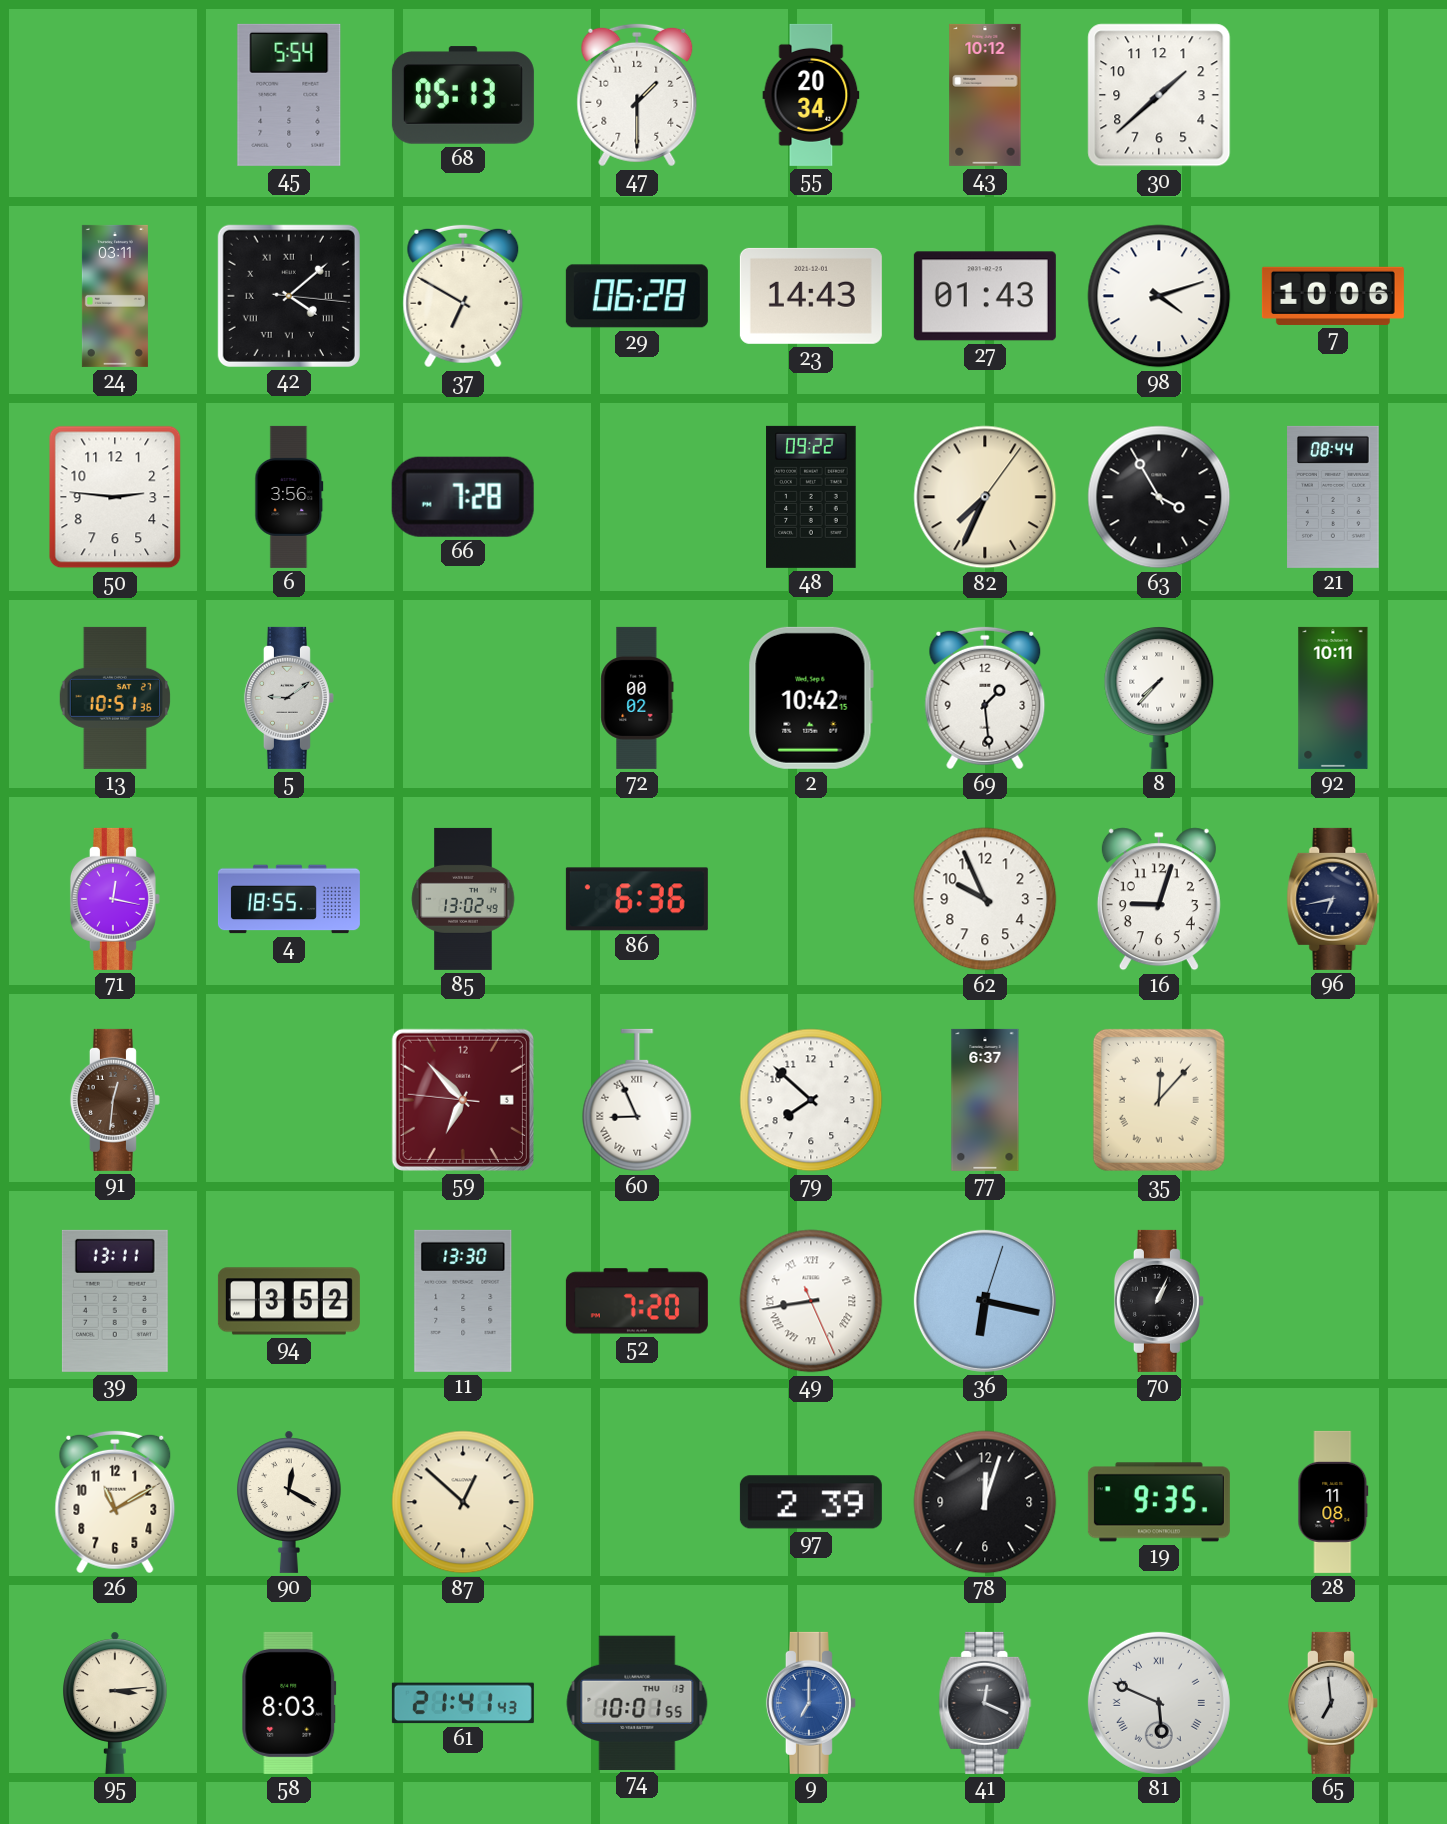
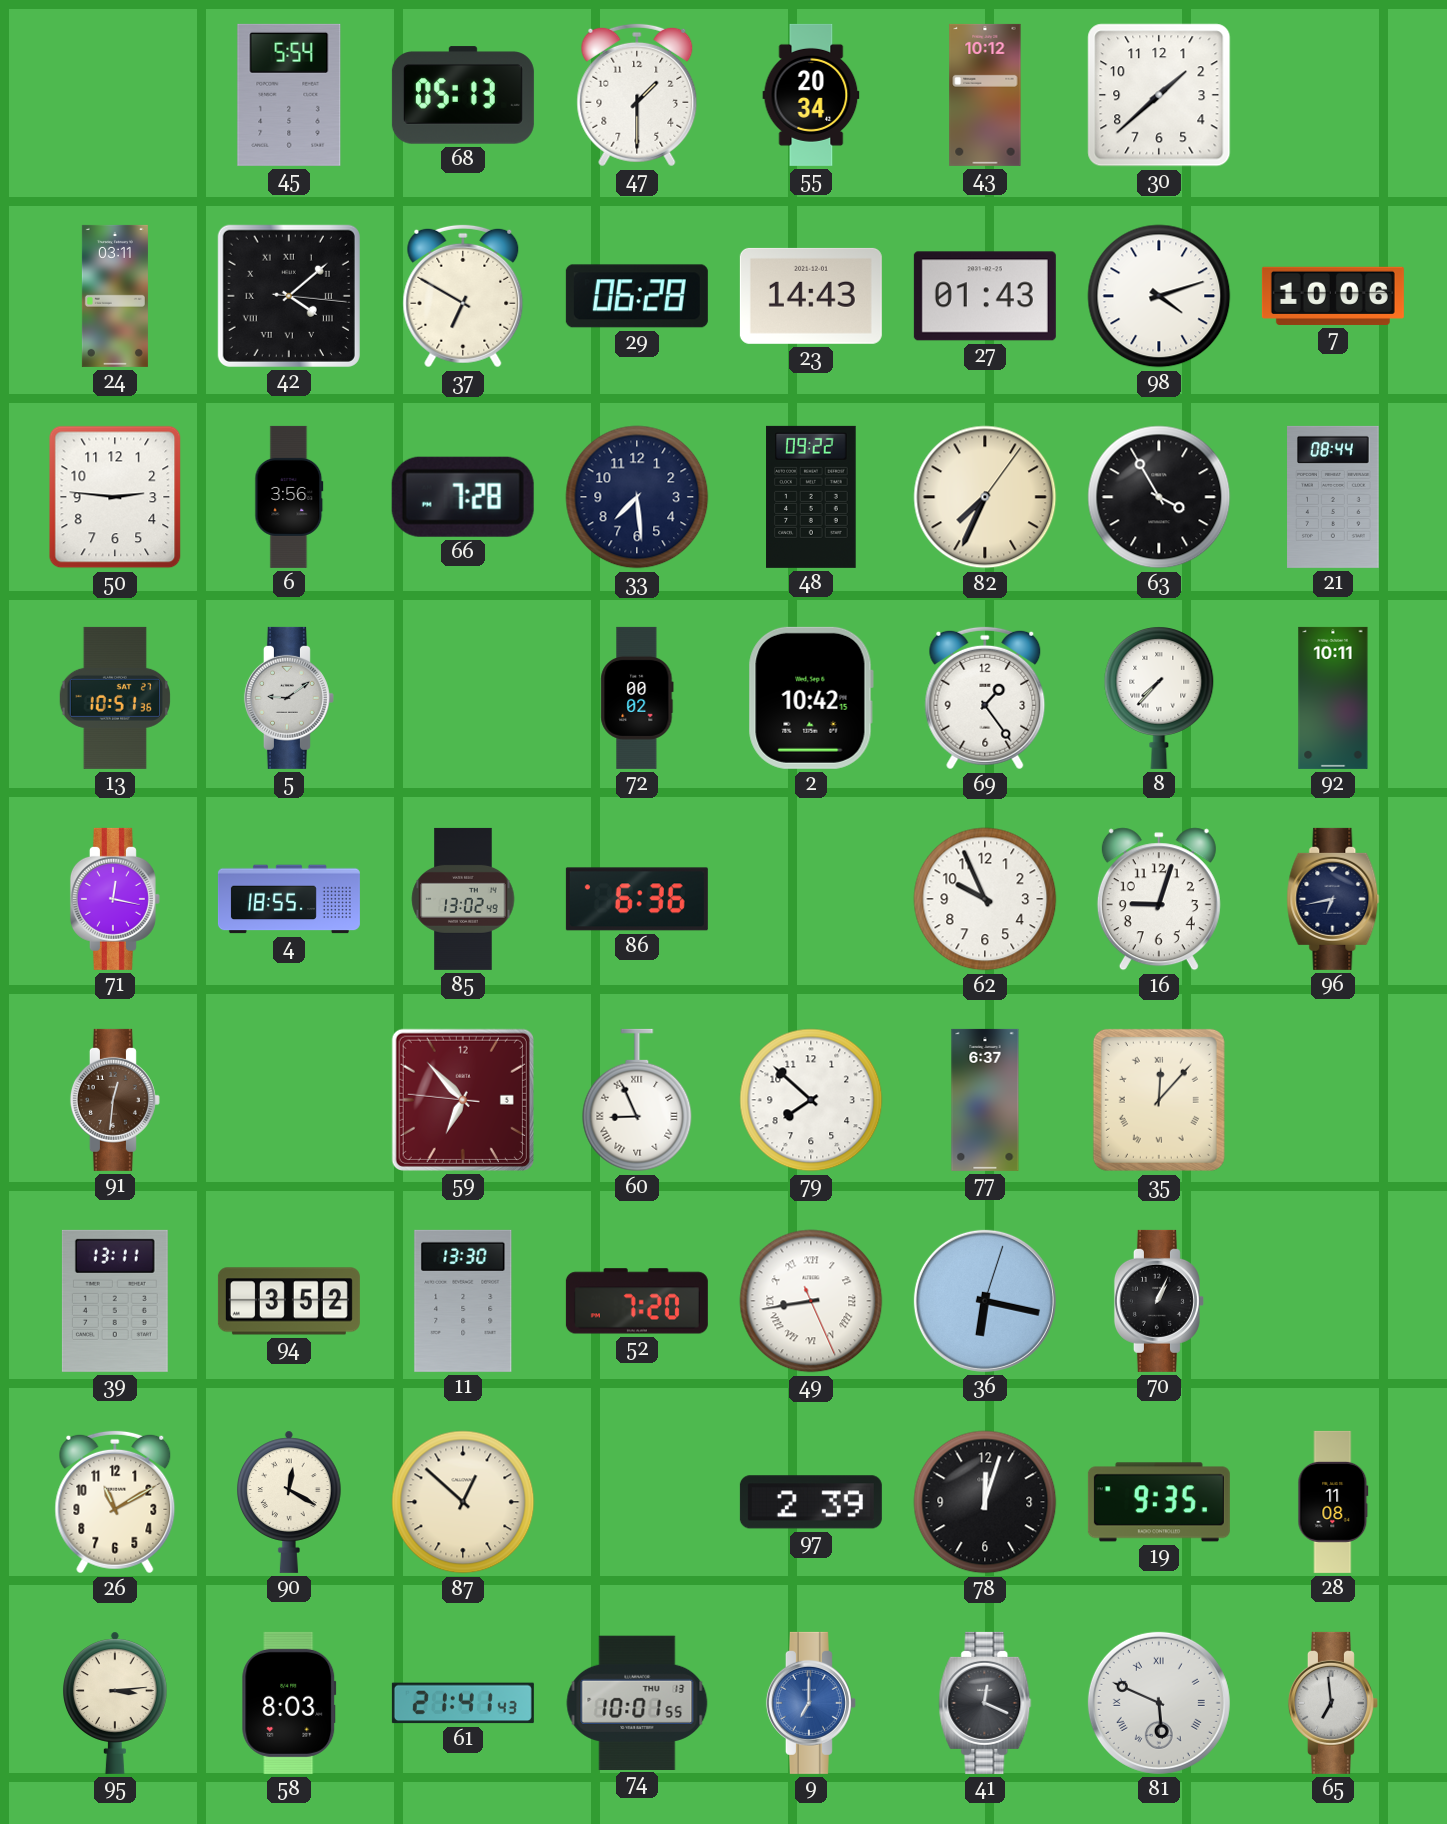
33: none -> 7:29
69: 1:29 -> 1:24
